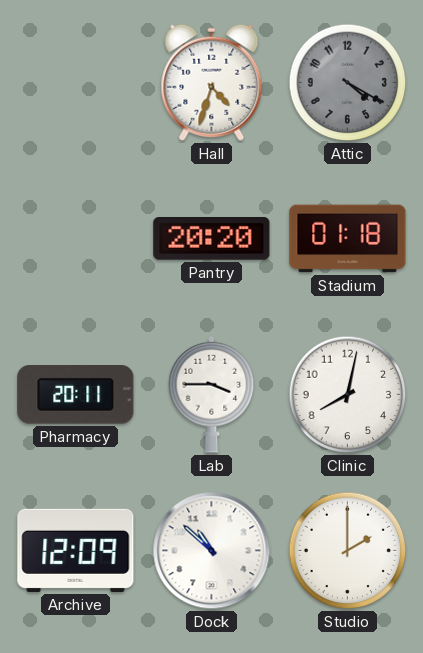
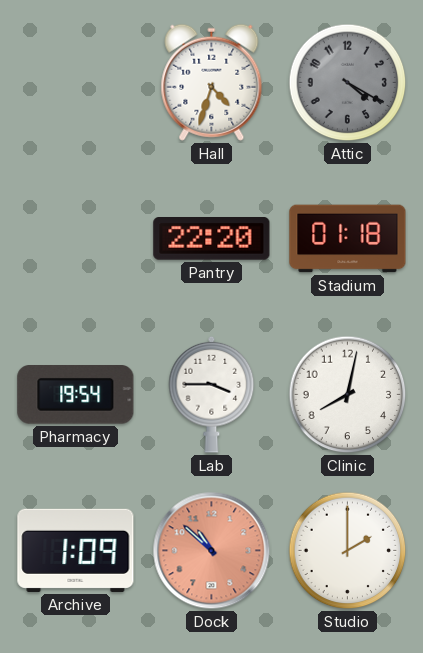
Pantry: 20:20 -> 22:20
Pharmacy: 20:11 -> 19:54
Archive: 12:09 -> 1:09
Dock dial: white -> salmon
